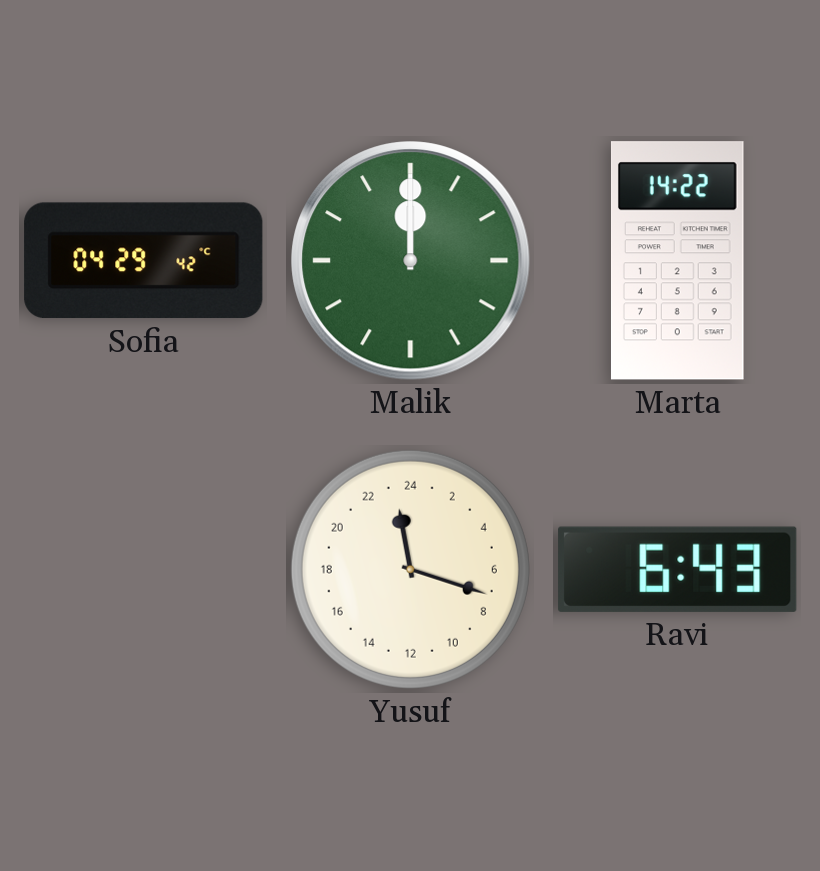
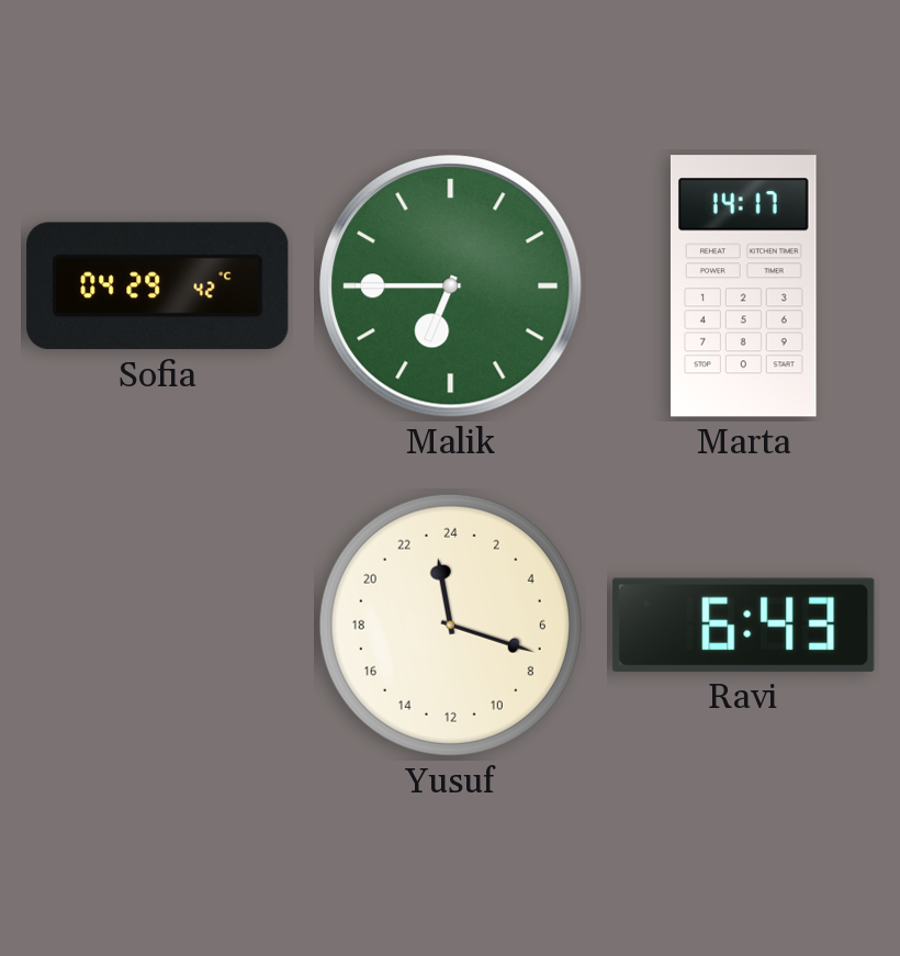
Malik: 12:00 -> 6:45
Marta: 14:22 -> 14:17
